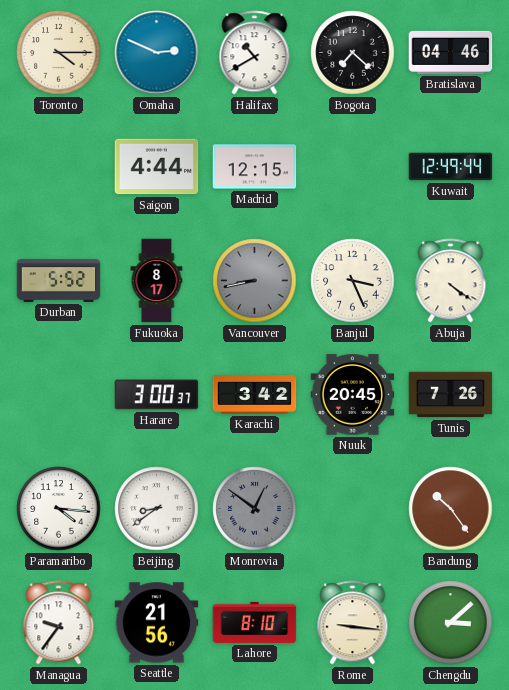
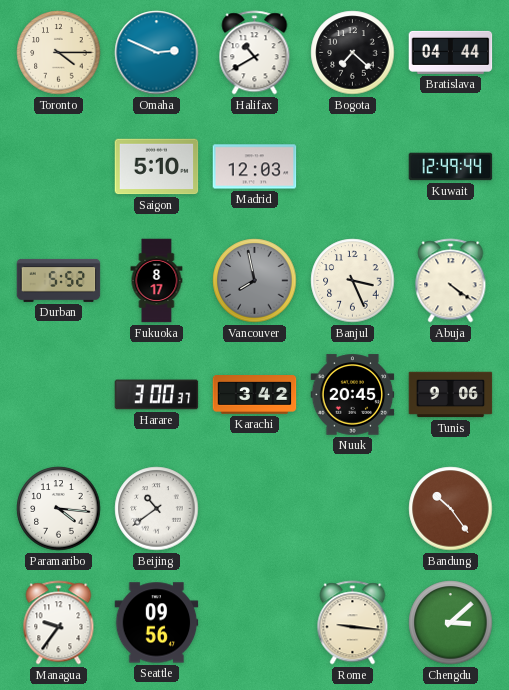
Bratislava: 04:46 -> 04:44
Saigon: 4:44 -> 5:10
Madrid: 12:15 -> 12:03
Vancouver: 8:43 -> 7:58
Tunis: 7:26 -> 9:06
Beijing: 8:39 -> 10:39
Monrovia: 12:51 -> none
Seattle: 21:56 -> 09:56
Lahore: 8:10 -> none
